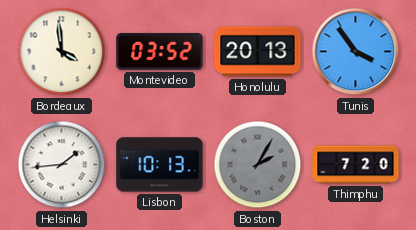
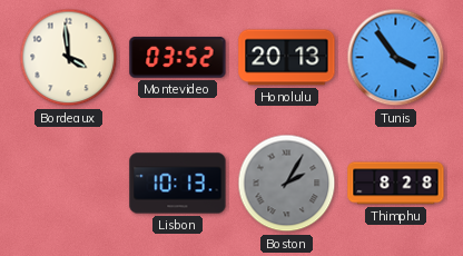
Helsinki: 1:44 -> none
Thimphu: 7:20 -> 8:28
